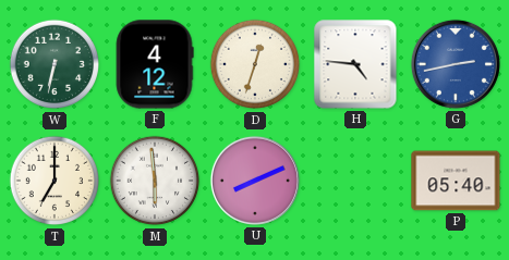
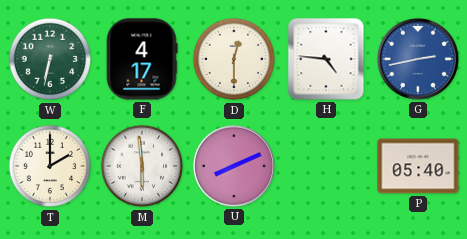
F: 4:12 -> 4:17
D: 12:33 -> 12:30
T: 7:00 -> 2:00
